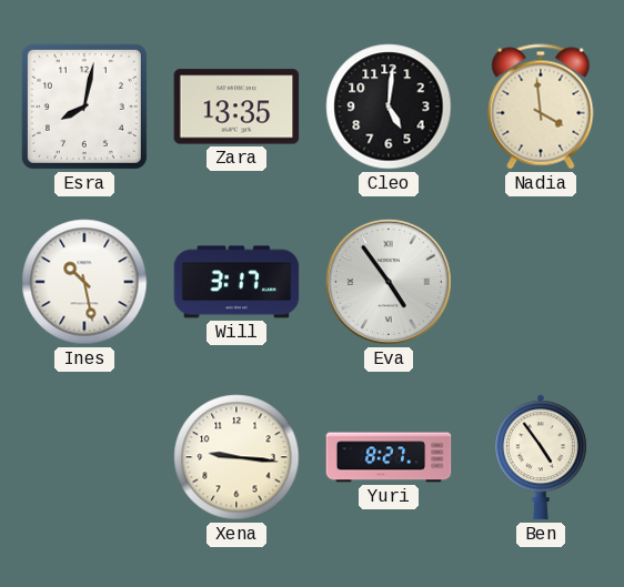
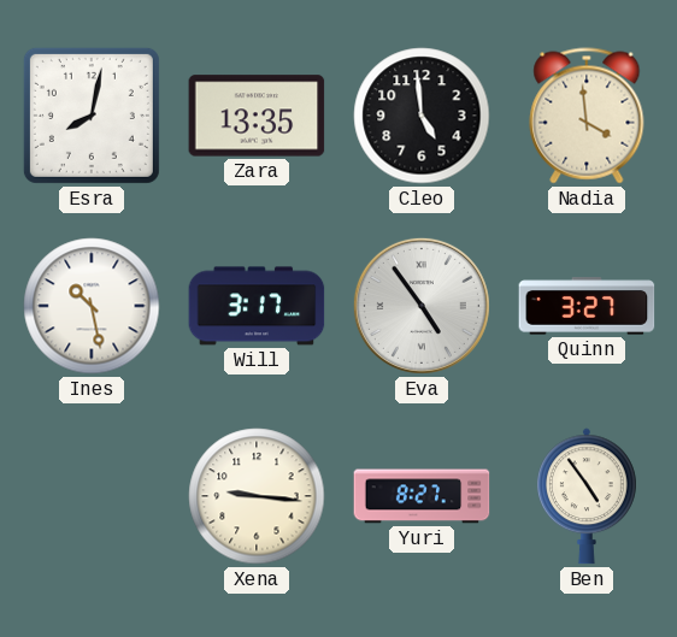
Cleo: 5:01 -> 4:59
Quinn: none -> 3:27
